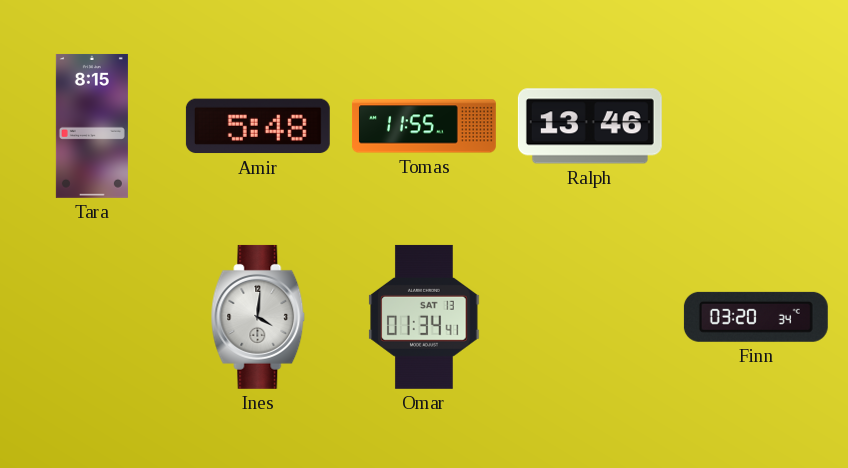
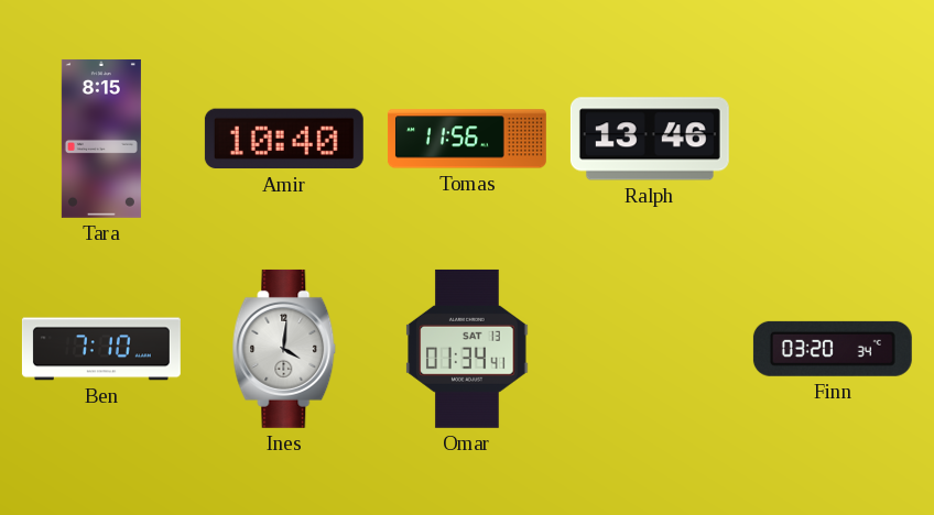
Amir: 5:48 -> 10:40
Tomas: 11:55 -> 11:56
Ben: none -> 7:10
